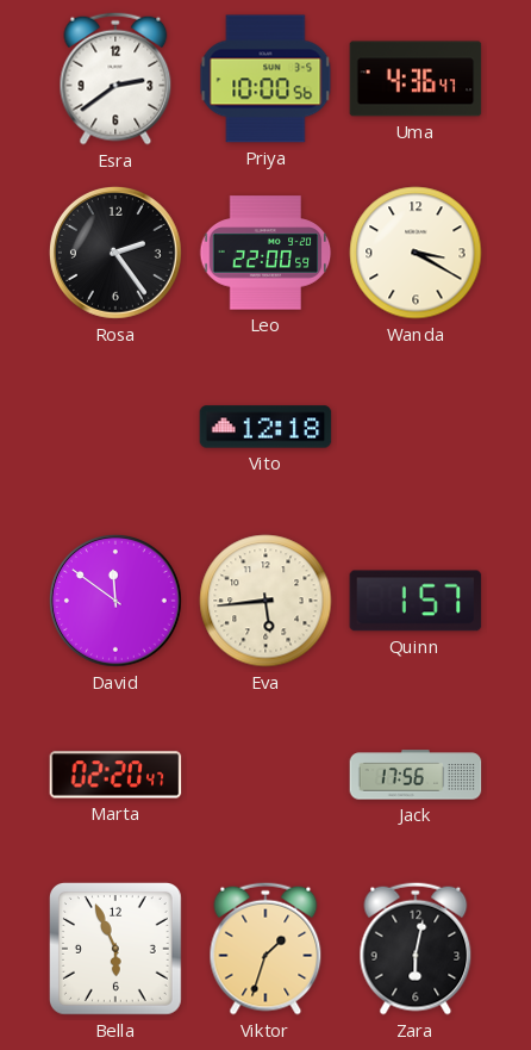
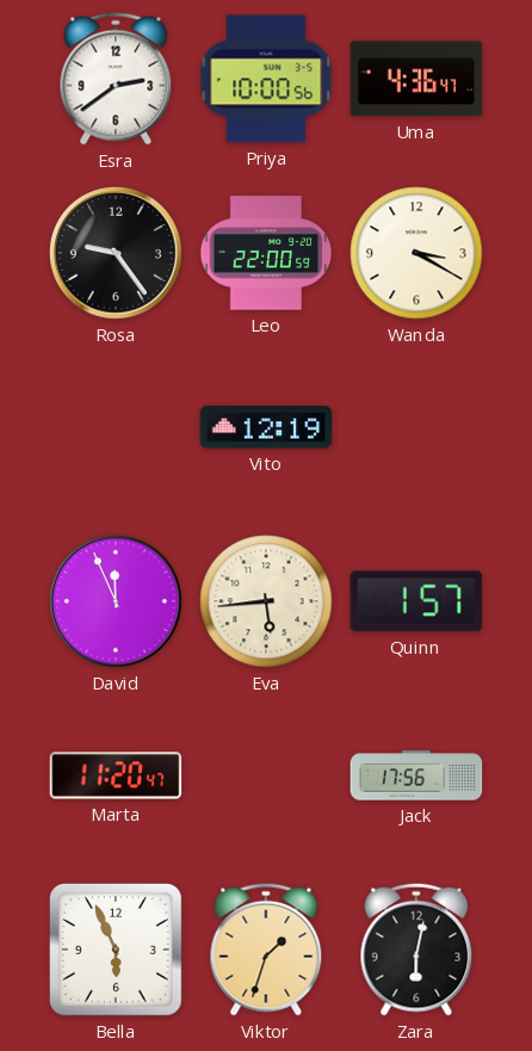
Rosa: 2:24 -> 9:24
Vito: 12:18 -> 12:19
David: 11:51 -> 11:56
Marta: 02:20 -> 11:20
